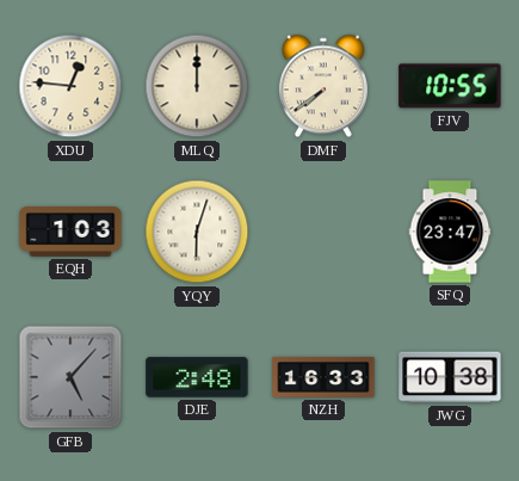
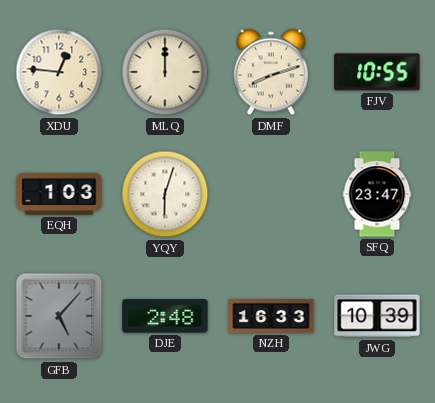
DMF: 7:39 -> 8:12
JWG: 10:38 -> 10:39
